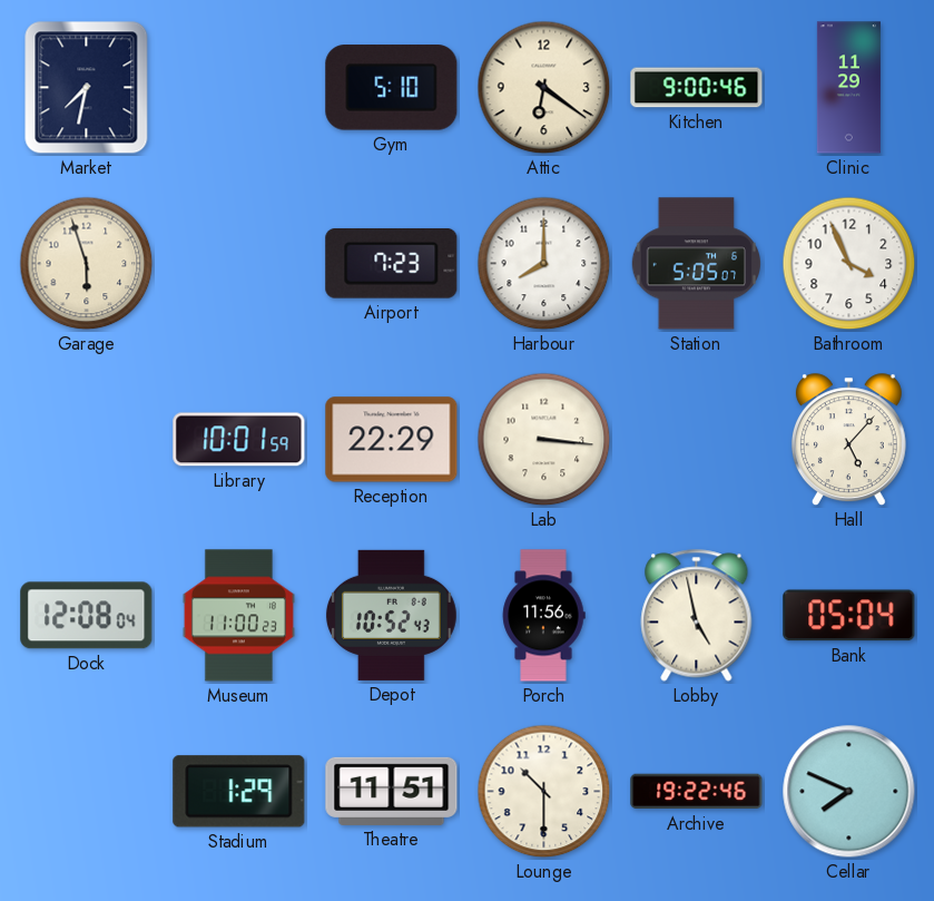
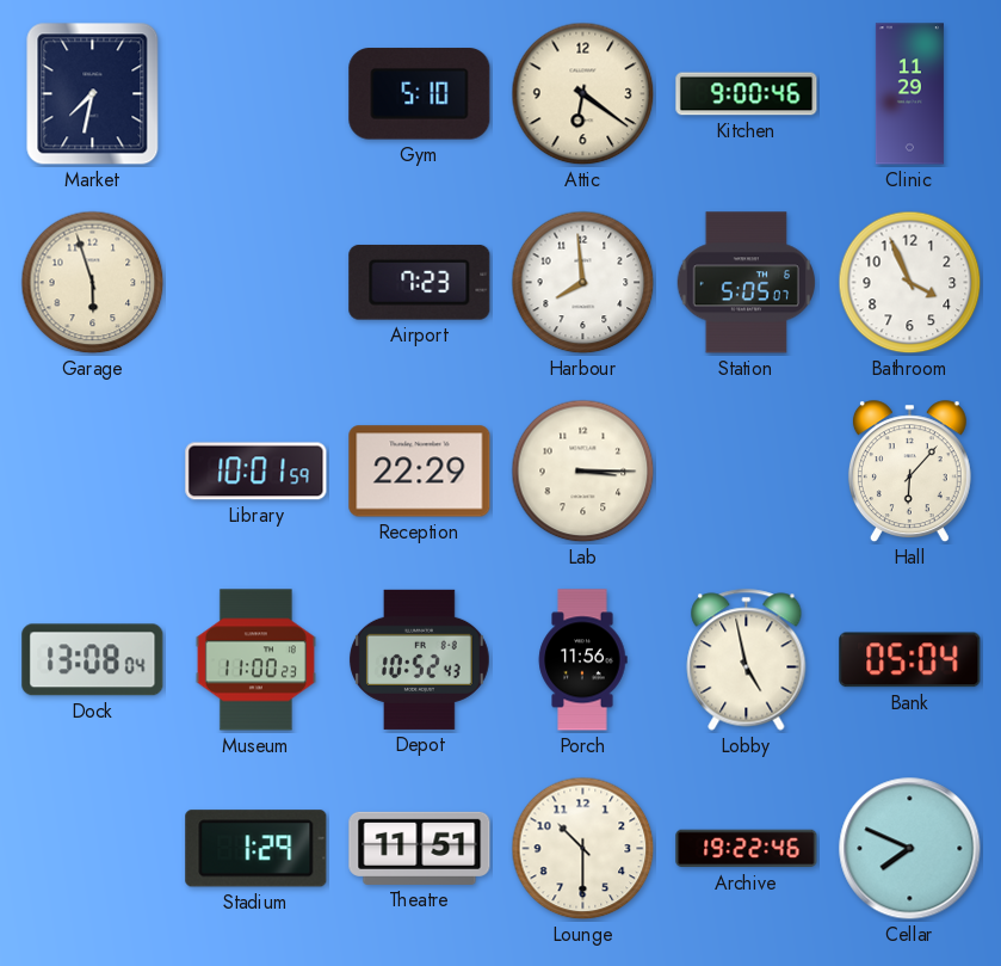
Harbour: 8:00 -> 7:59
Lab: 3:16 -> 3:15
Hall: 5:07 -> 6:07
Dock: 12:08 -> 13:08
